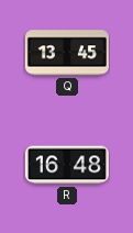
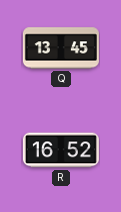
R: 16:48 -> 16:52
